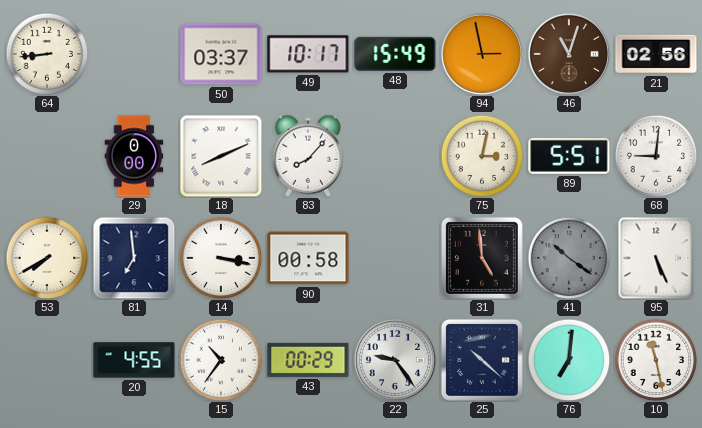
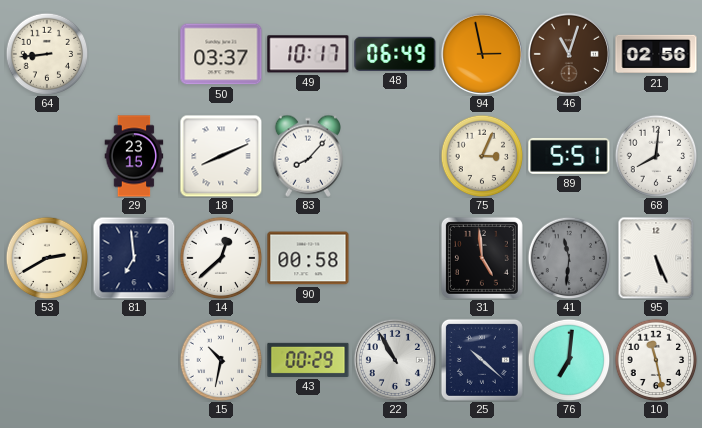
48: 15:49 -> 06:49
29: 0:00 -> 23:15
75: 3:02 -> 3:04
68: 9:01 -> 8:01
53: 7:40 -> 2:40
14: 3:17 -> 12:38
41: 10:21 -> 11:31
20: 4:55 -> none
15: 10:36 -> 10:32
22: 9:24 -> 10:55
